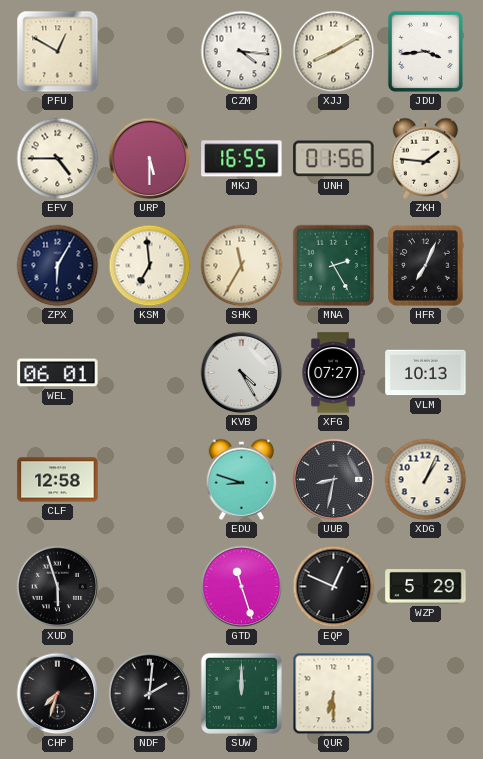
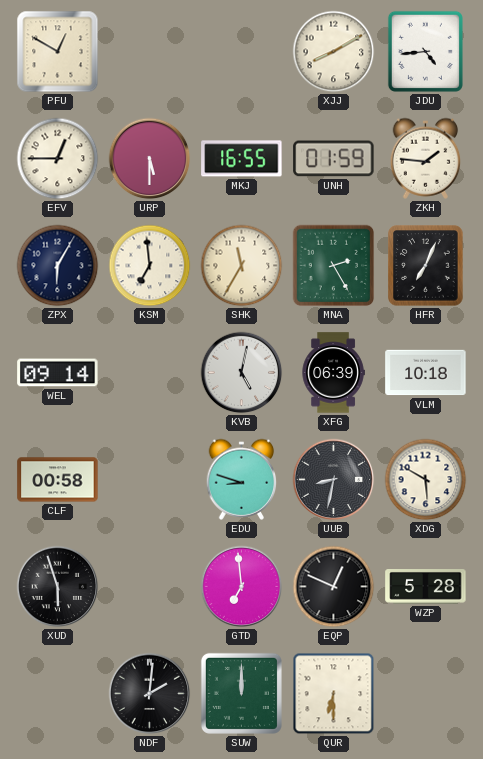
CZM: 4:16 -> none
JDU: 3:44 -> 4:44
EFV: 4:45 -> 12:45
UNH: 01:56 -> 01:59
WEL: 06:01 -> 09:14
KVB: 4:25 -> 5:02
XFG: 07:27 -> 06:39
VLM: 10:13 -> 10:18
CLF: 12:58 -> 00:58
XDG: 1:04 -> 5:50
GTD: 11:27 -> 6:59
WZP: 5:29 -> 5:28
CHP: 7:33 -> none
